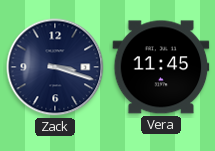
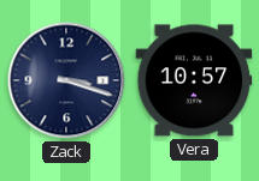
Vera: 11:45 -> 10:57
